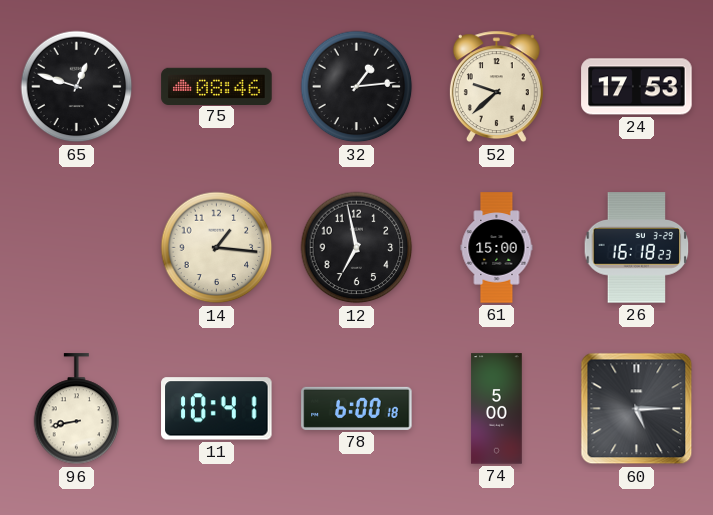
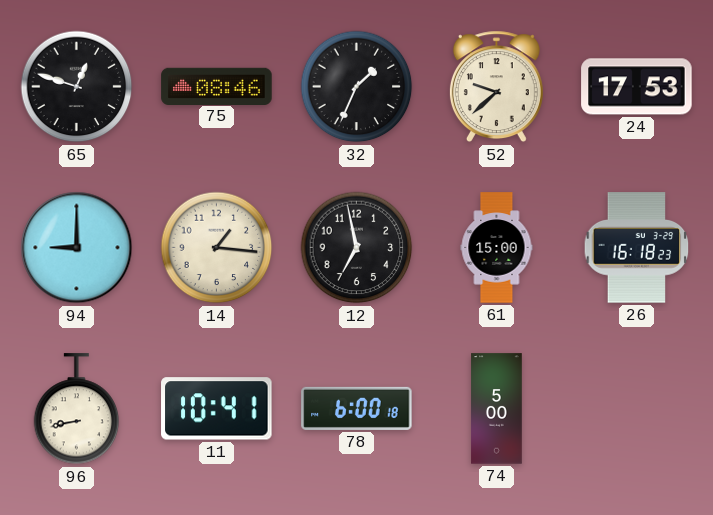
32: 1:14 -> 1:34
94: none -> 9:00
60: 5:15 -> none
